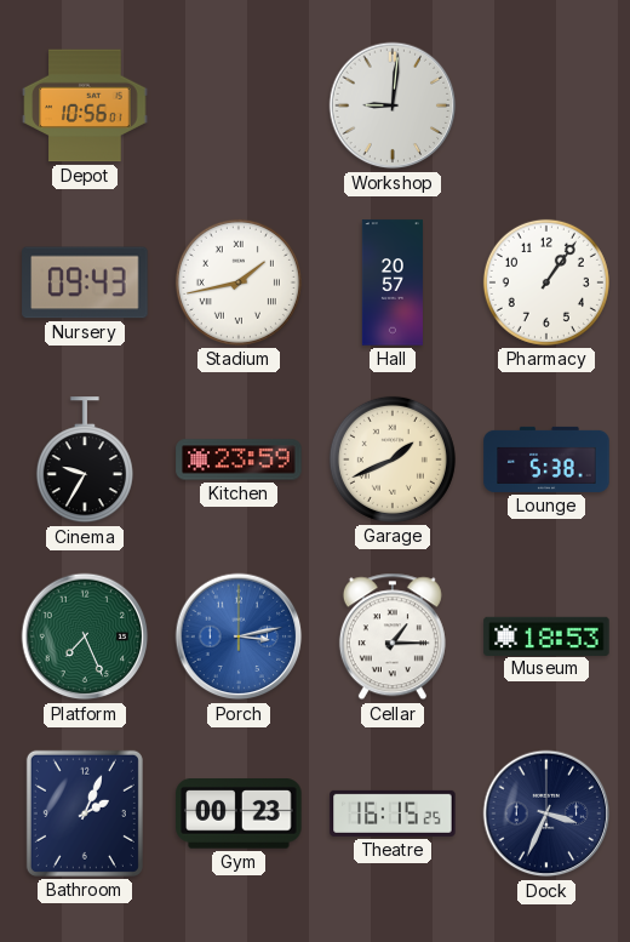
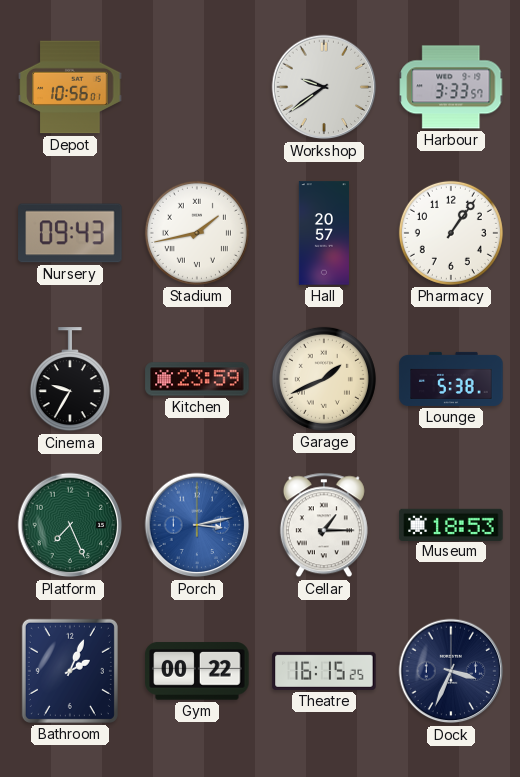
Workshop: 9:01 -> 9:39
Harbour: none -> 3:33
Gym: 00:23 -> 00:22
